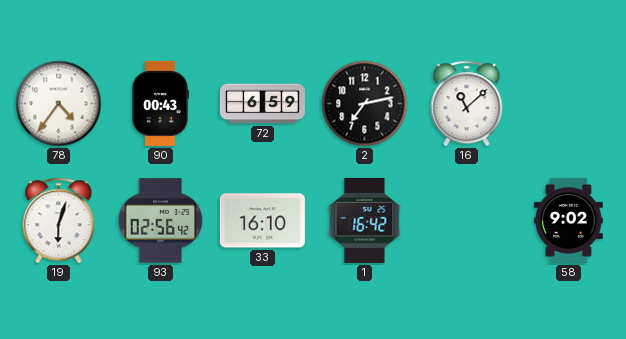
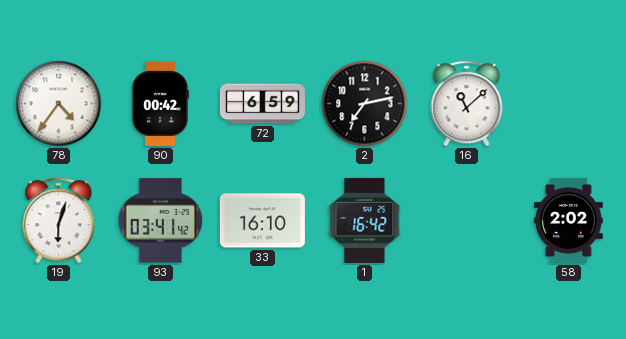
90: 00:43 -> 00:42
93: 02:56 -> 03:41
58: 9:02 -> 2:02
